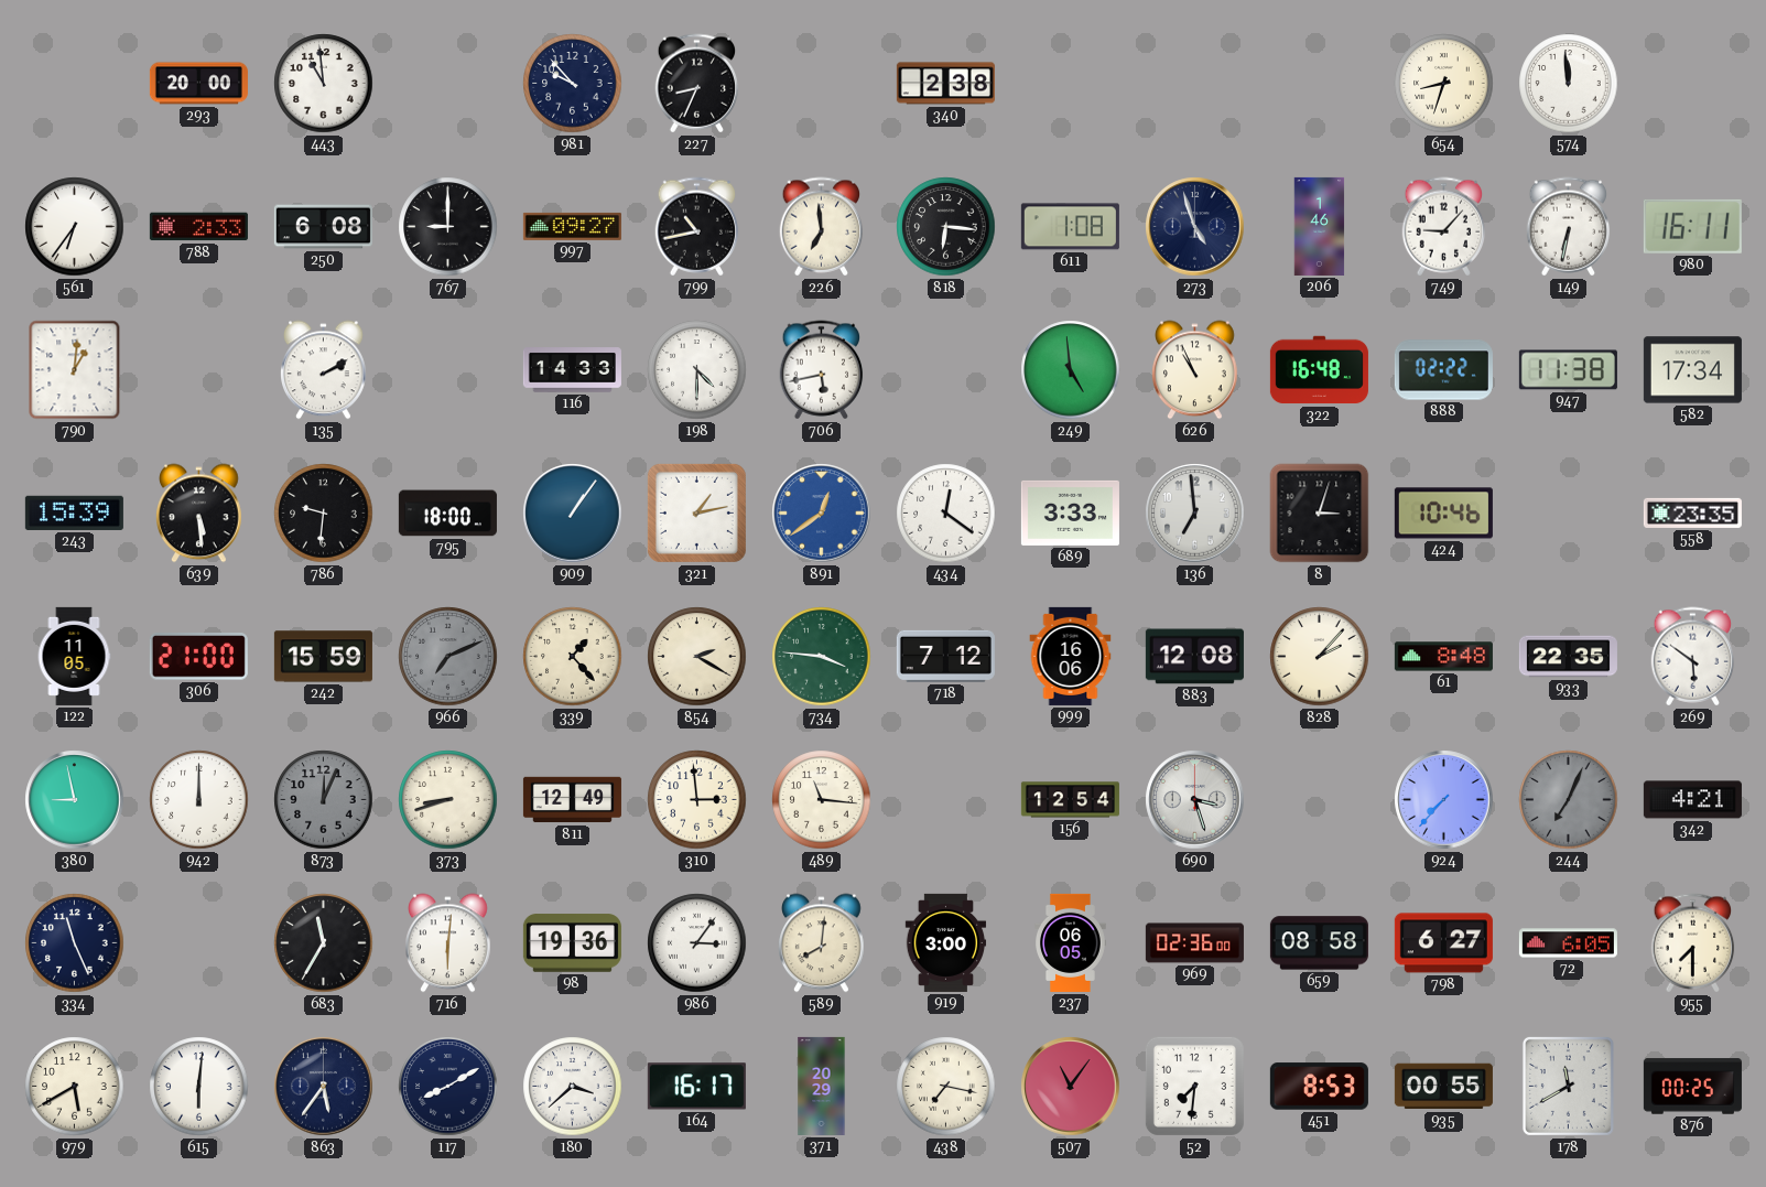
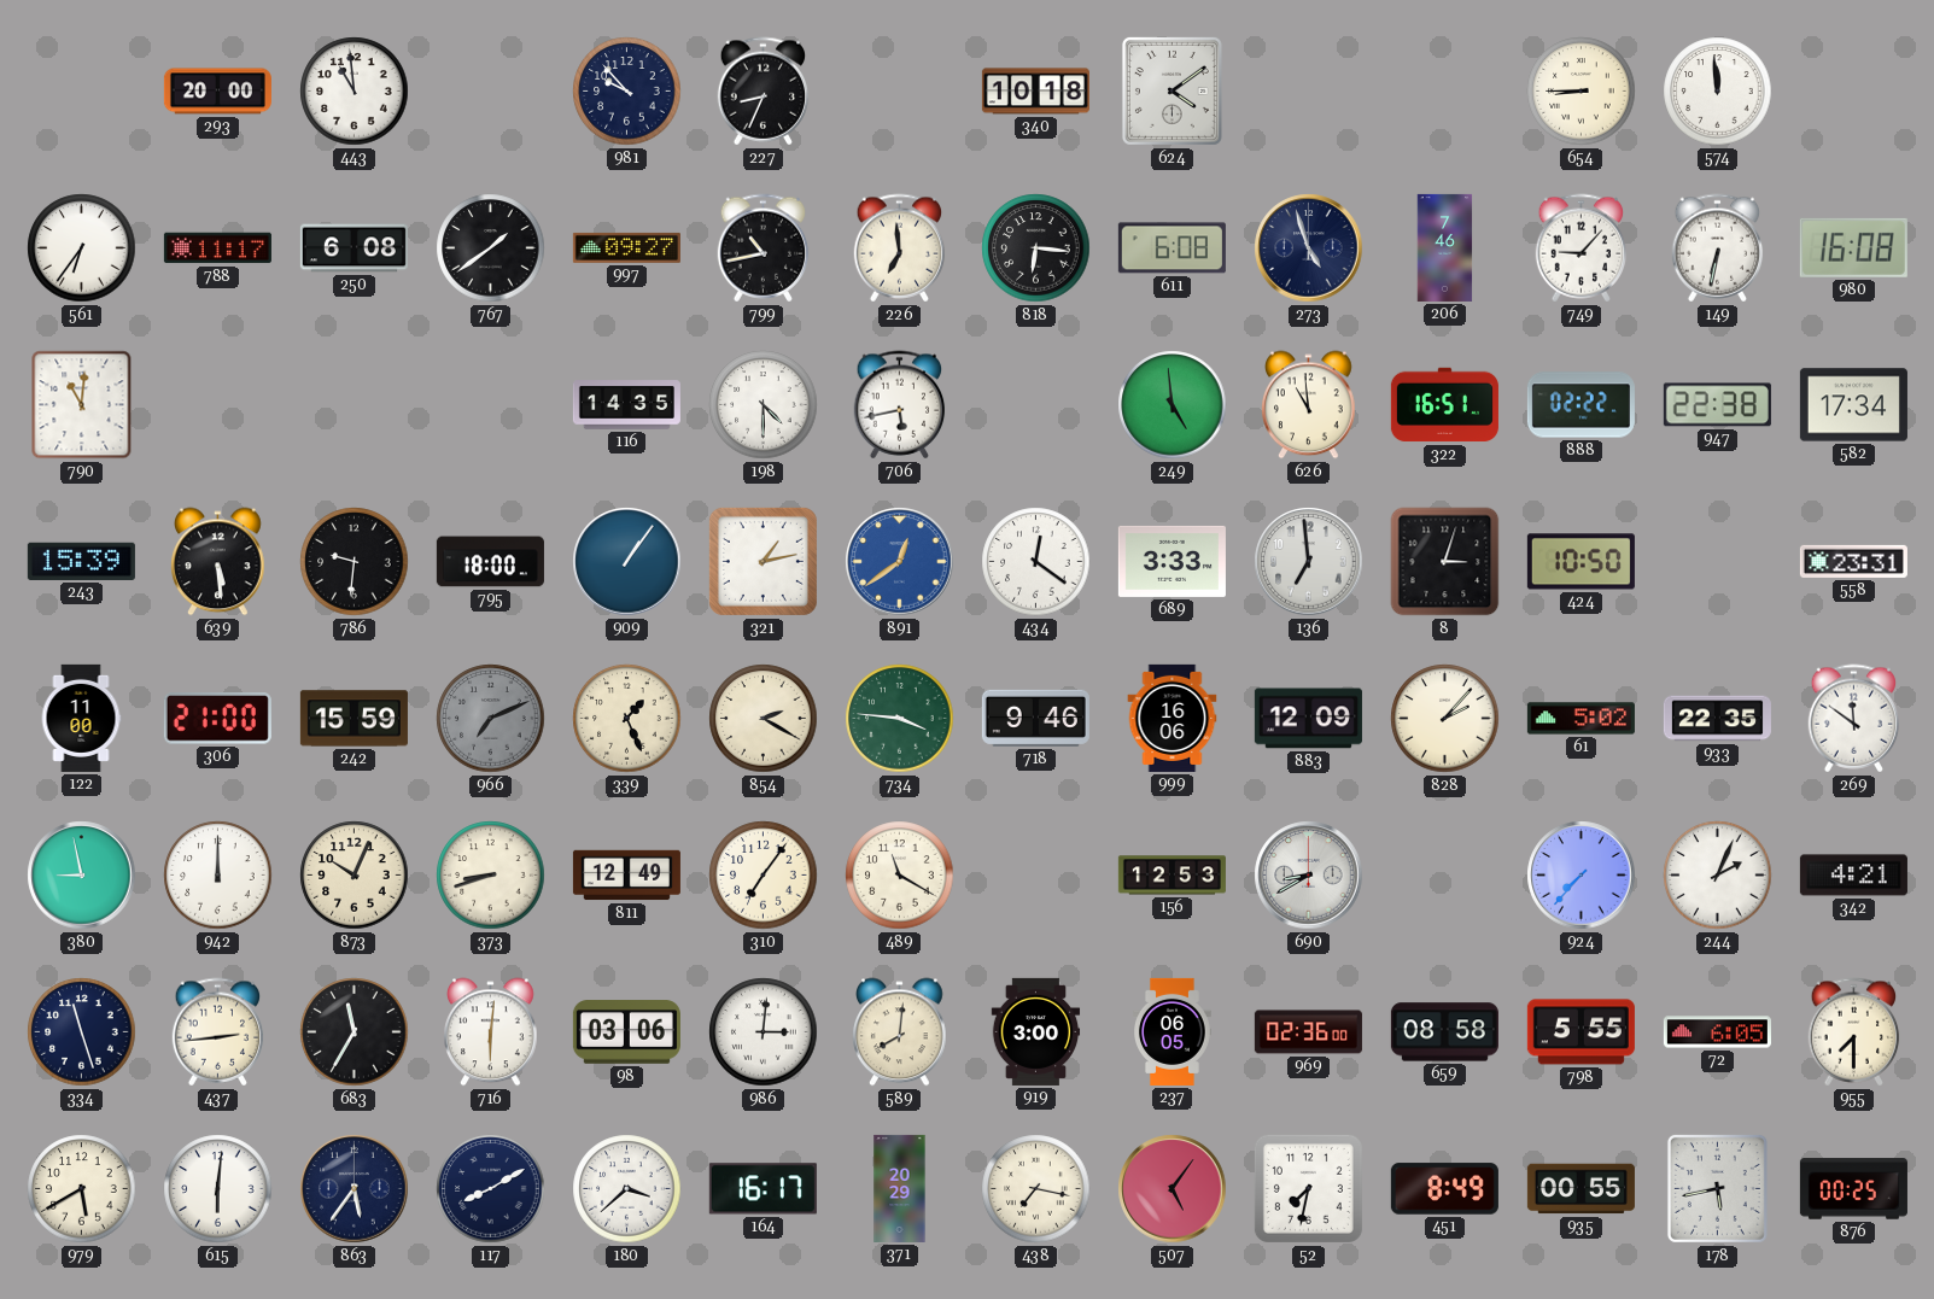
340: 2:38 -> 10:18
624: none -> 4:09
654: 8:33 -> 8:45
788: 2:33 -> 11:17
767: 9:00 -> 1:39
611: 1:08 -> 6:08
206: 1:46 -> 7:46
980: 16:11 -> 16:08
790: 1:01 -> 11:01
135: 2:10 -> none
116: 14:33 -> 14:35
626: 10:56 -> 10:59
322: 16:48 -> 16:51
947: 11:38 -> 22:38
424: 10:46 -> 10:50
558: 23:35 -> 23:31
122: 11:05 -> 11:00
339: 1:23 -> 1:26
718: 7:12 -> 9:46
883: 12:08 -> 12:09
61: 8:48 -> 5:02
269: 5:51 -> 11:51
873: 12:04 -> 10:04
873 dial: grey -> cream
310: 2:59 -> 7:06
489: 11:16 -> 11:20
156: 12:54 -> 12:53
690: 3:27 -> 8:40
244: 7:04 -> 2:04
244 dial: grey -> white
334: 11:26 -> 11:27
437: none -> 2:44
98: 19:36 -> 03:06
986: 3:06 -> 3:01
798: 6:27 -> 5:55
507: 11:06 -> 5:06
52: 7:31 -> 7:32
451: 8:53 -> 8:49
178: 11:40 -> 5:43
